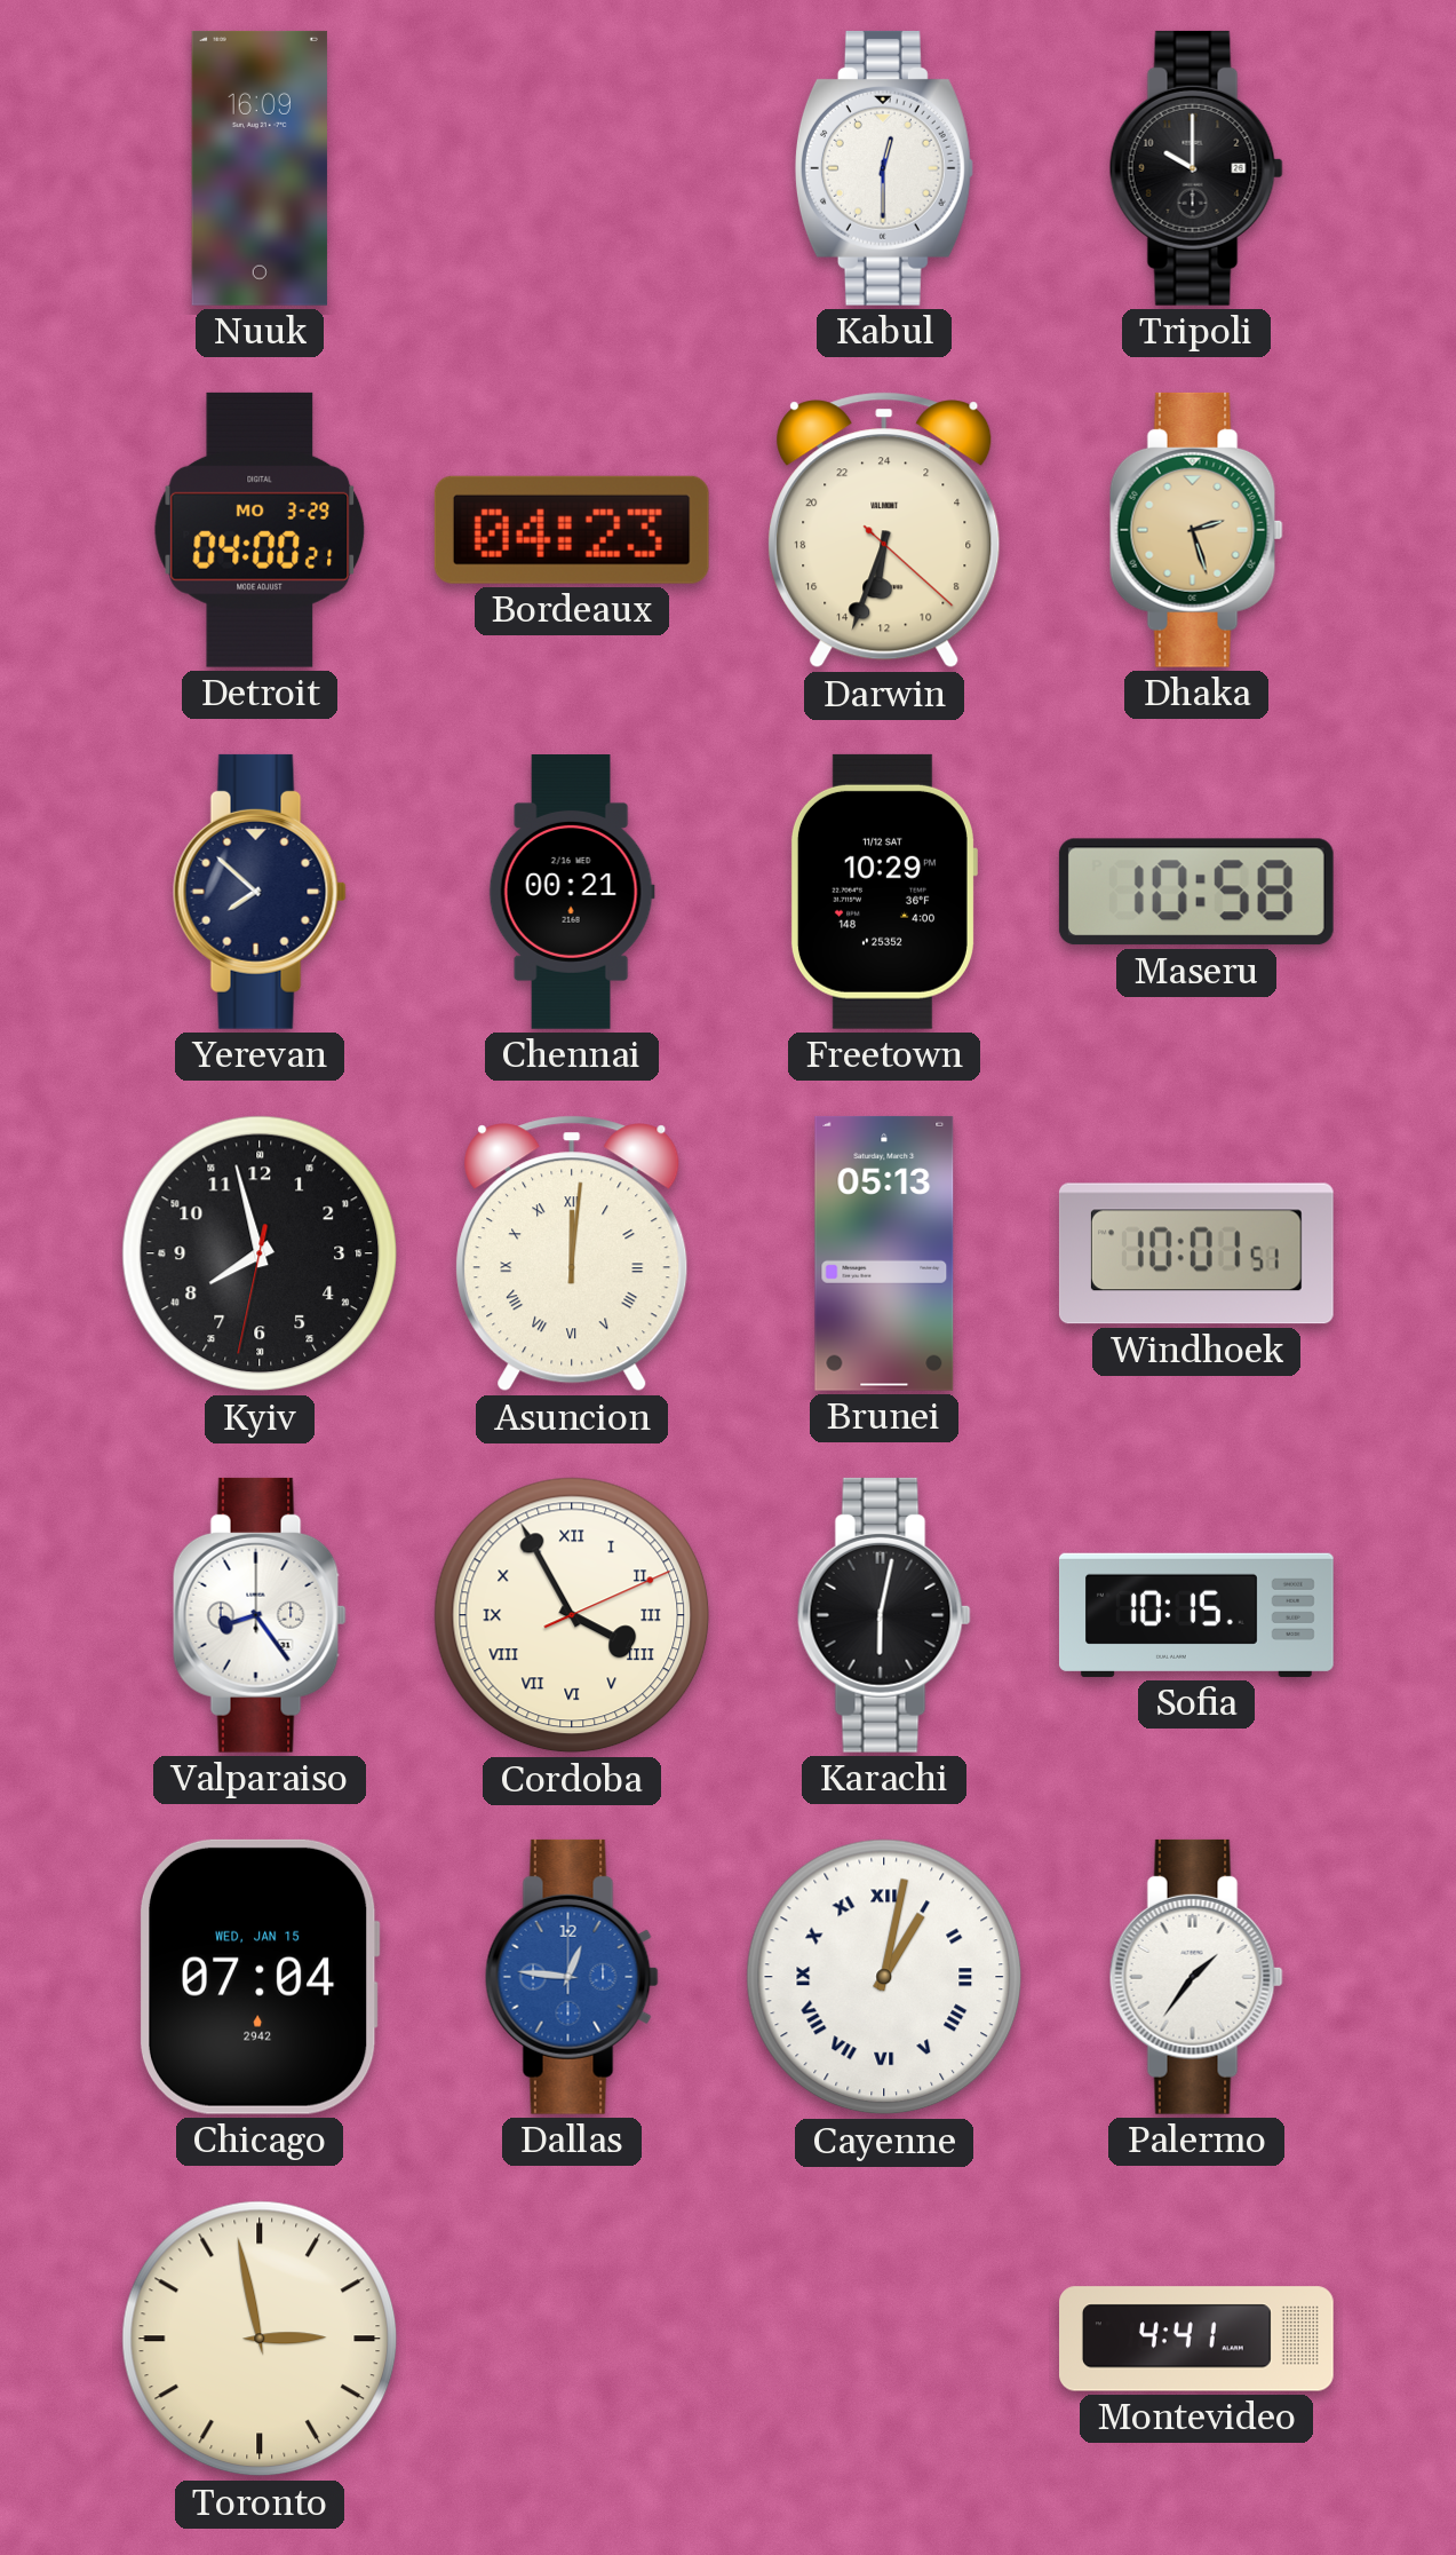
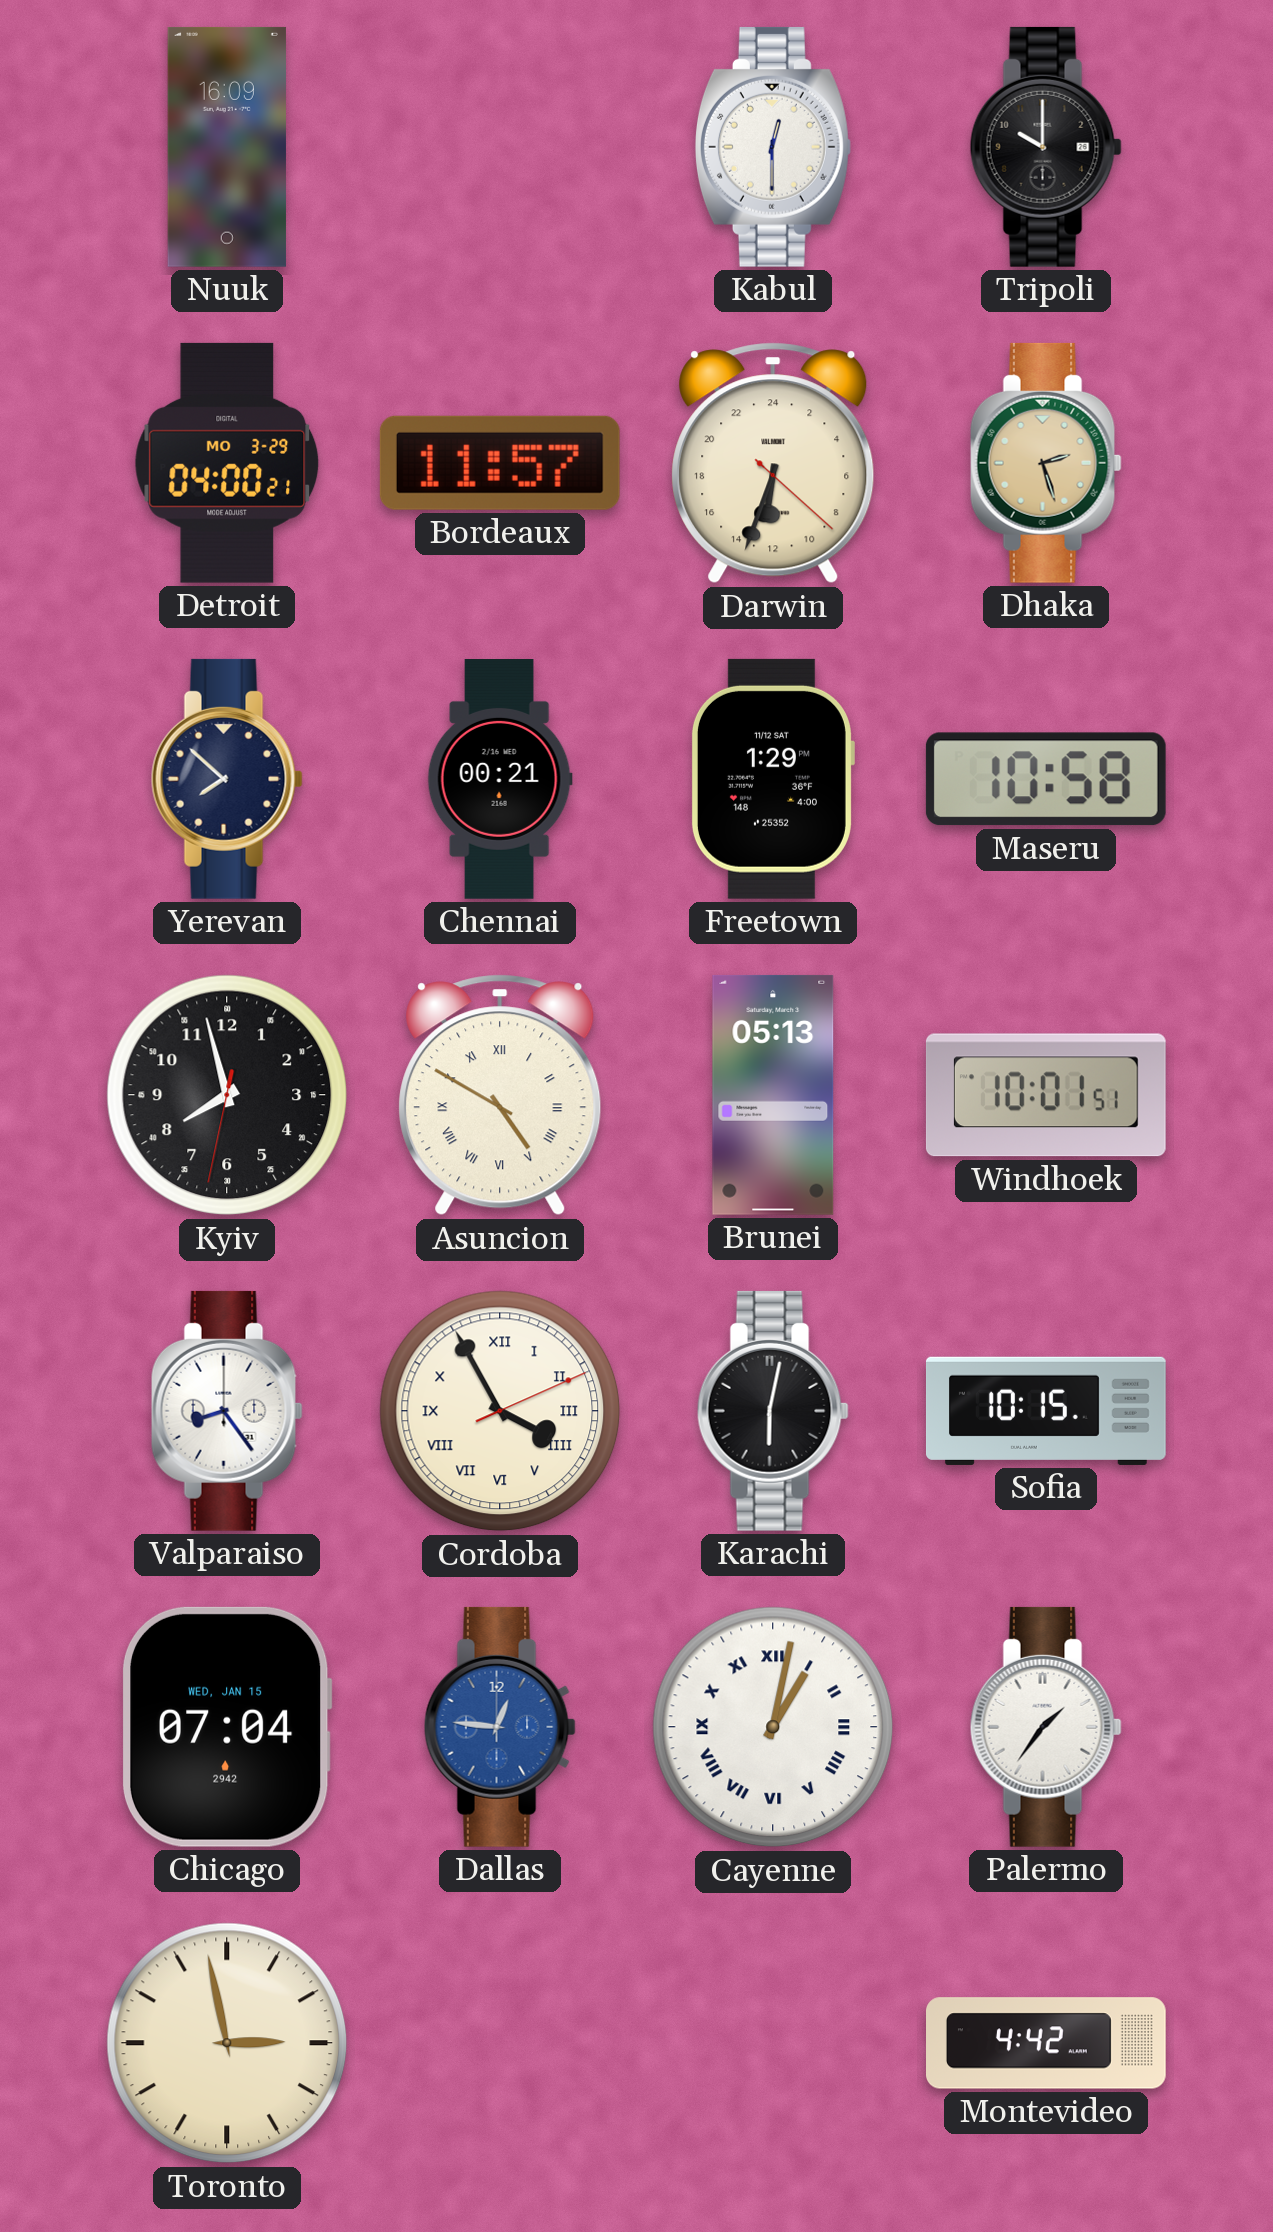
Bordeaux: 04:23 -> 11:57
Freetown: 10:29 -> 1:29
Asuncion: 12:01 -> 4:50
Montevideo: 4:41 -> 4:42
